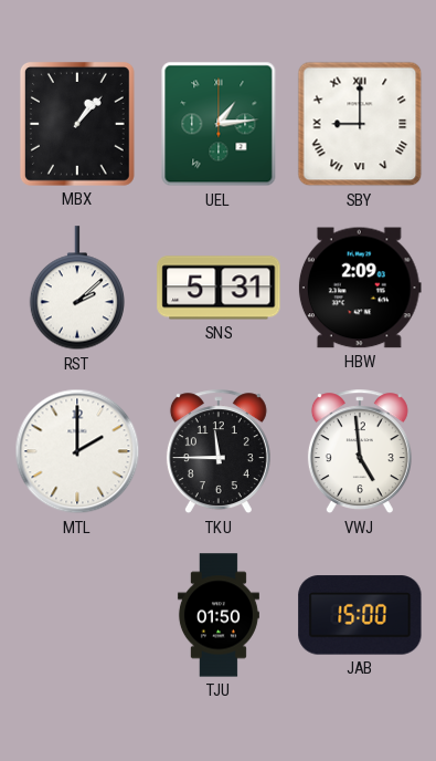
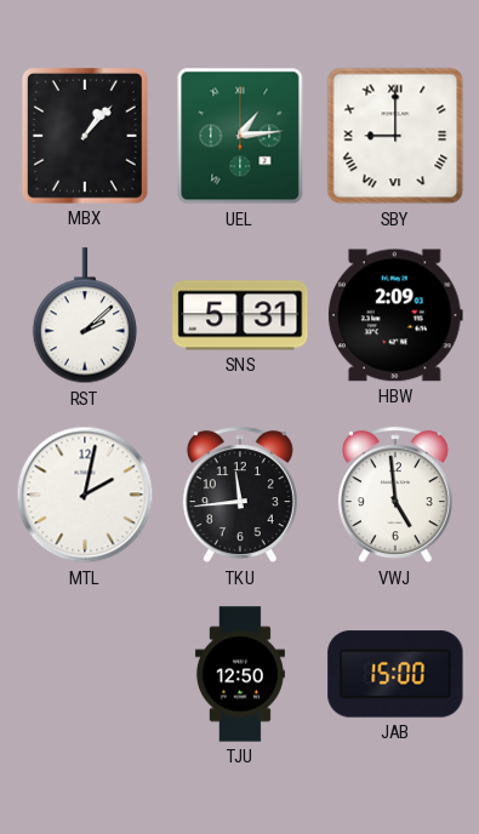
MTL: 2:00 -> 2:02
TKU: 11:45 -> 11:44
TJU: 01:50 -> 12:50
